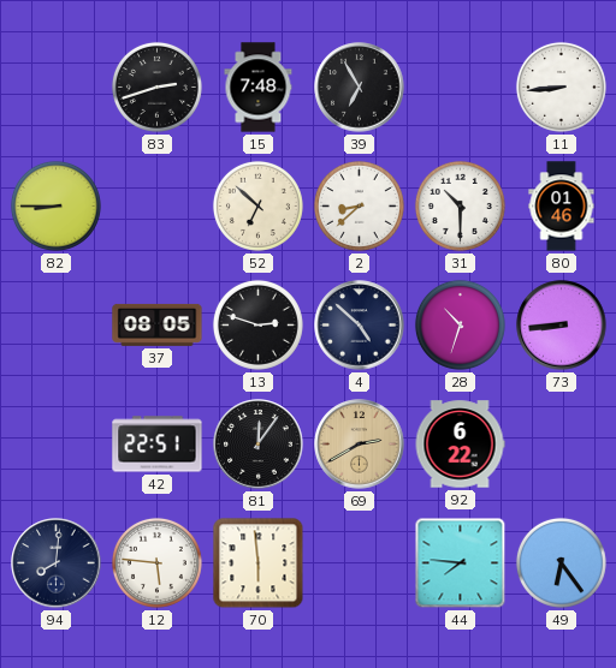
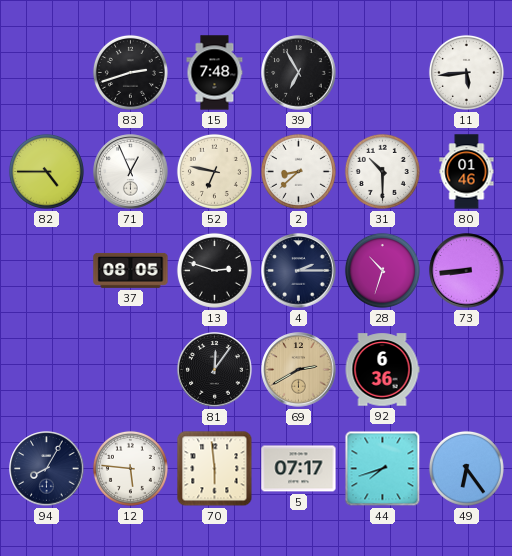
11: 8:44 -> 5:44
82: 8:45 -> 4:45
71: none -> 12:56
52: 6:52 -> 6:47
4: 4:52 -> 2:15
42: 22:51 -> none
92: 6:22 -> 6:36
94: 8:01 -> 8:05
5: none -> 07:17
44: 7:46 -> 7:42
